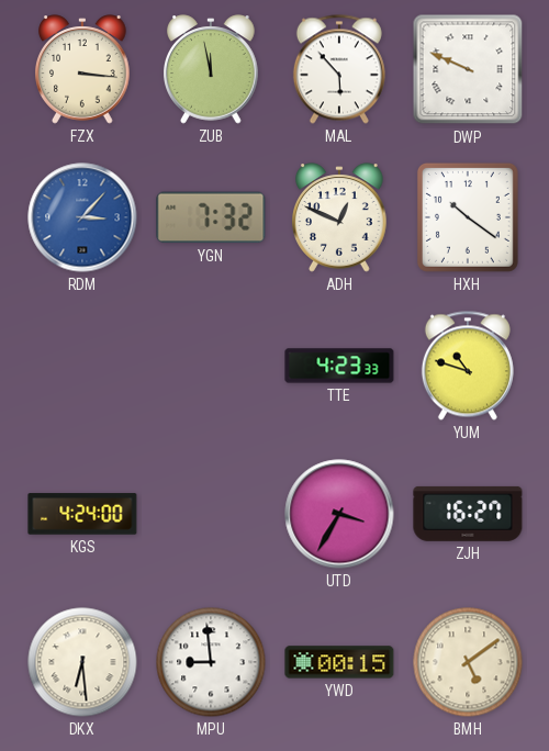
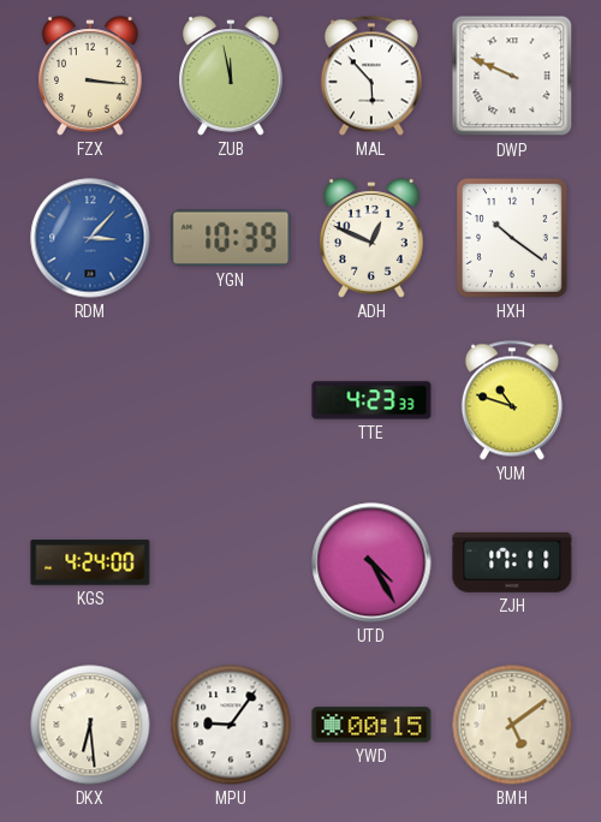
YGN: 7:32 -> 10:39
UTD: 3:35 -> 4:25
ZJH: 16:27 -> 17:11
MPU: 8:59 -> 9:06
